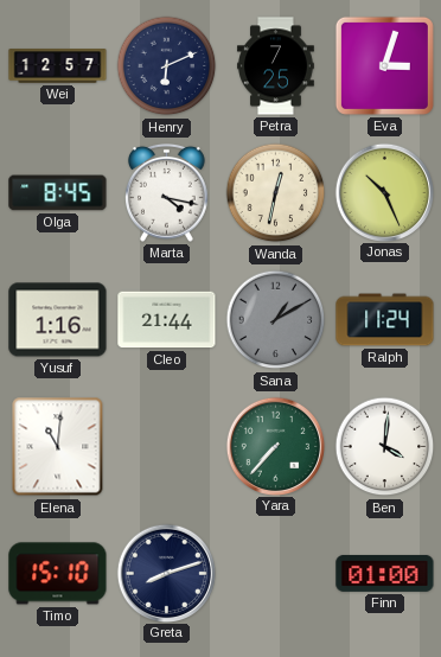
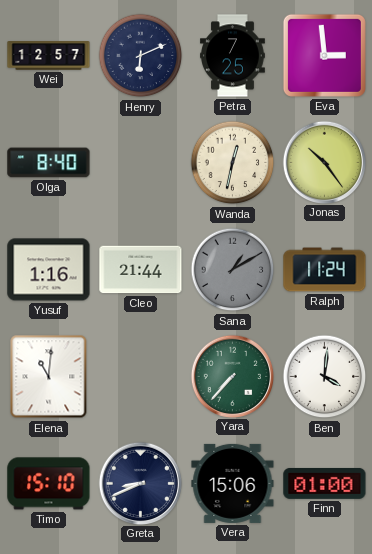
Eva: 3:03 -> 2:59
Olga: 8:45 -> 8:40
Marta: 4:17 -> none
Jonas: 10:26 -> 10:24
Greta: 8:12 -> 8:41
Vera: none -> 15:06
